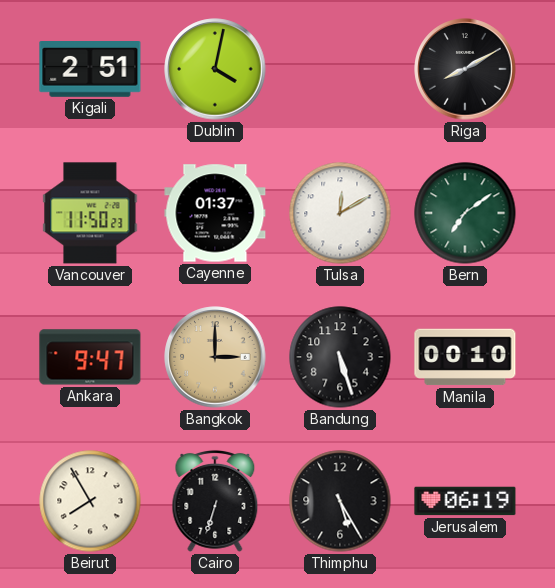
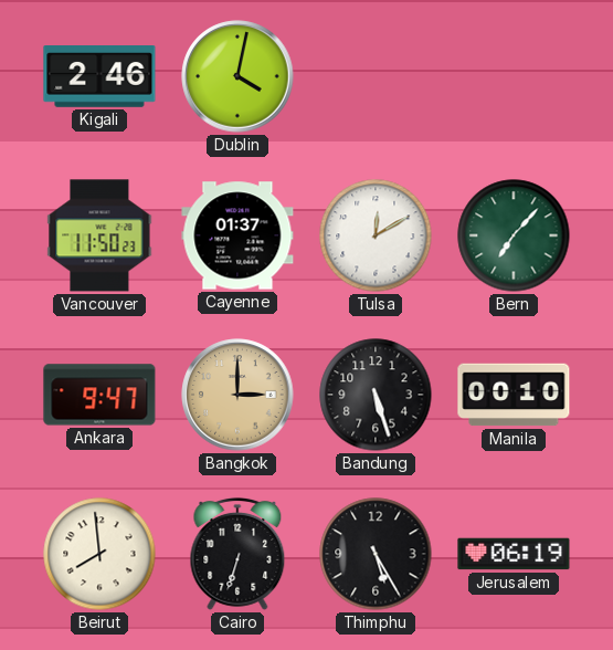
Kigali: 2:51 -> 2:46
Riga: 8:10 -> none
Bern: 7:09 -> 7:07
Beirut: 7:55 -> 7:59
